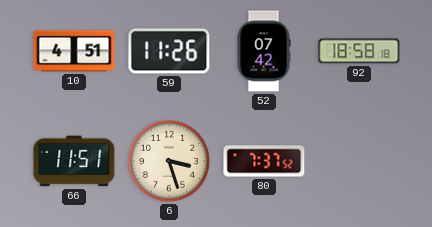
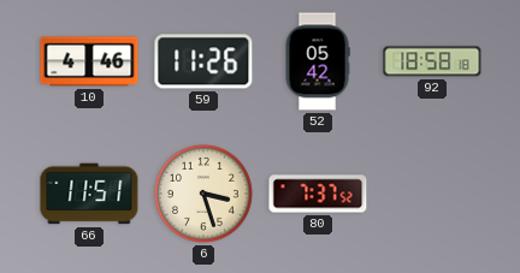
10: 4:51 -> 4:46
52: 07:42 -> 05:42
